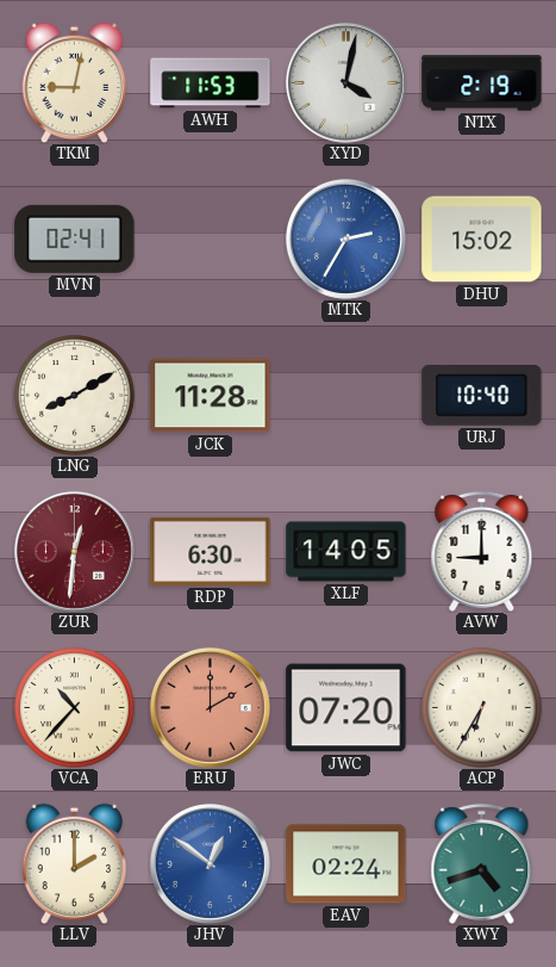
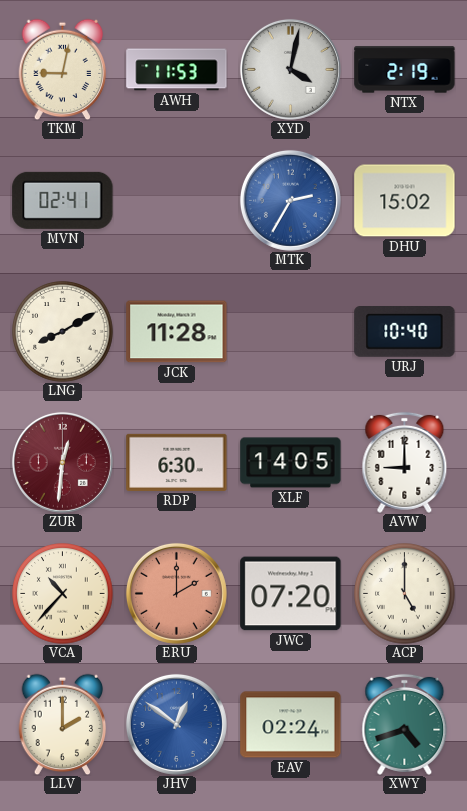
ACP: 6:35 -> 5:00
